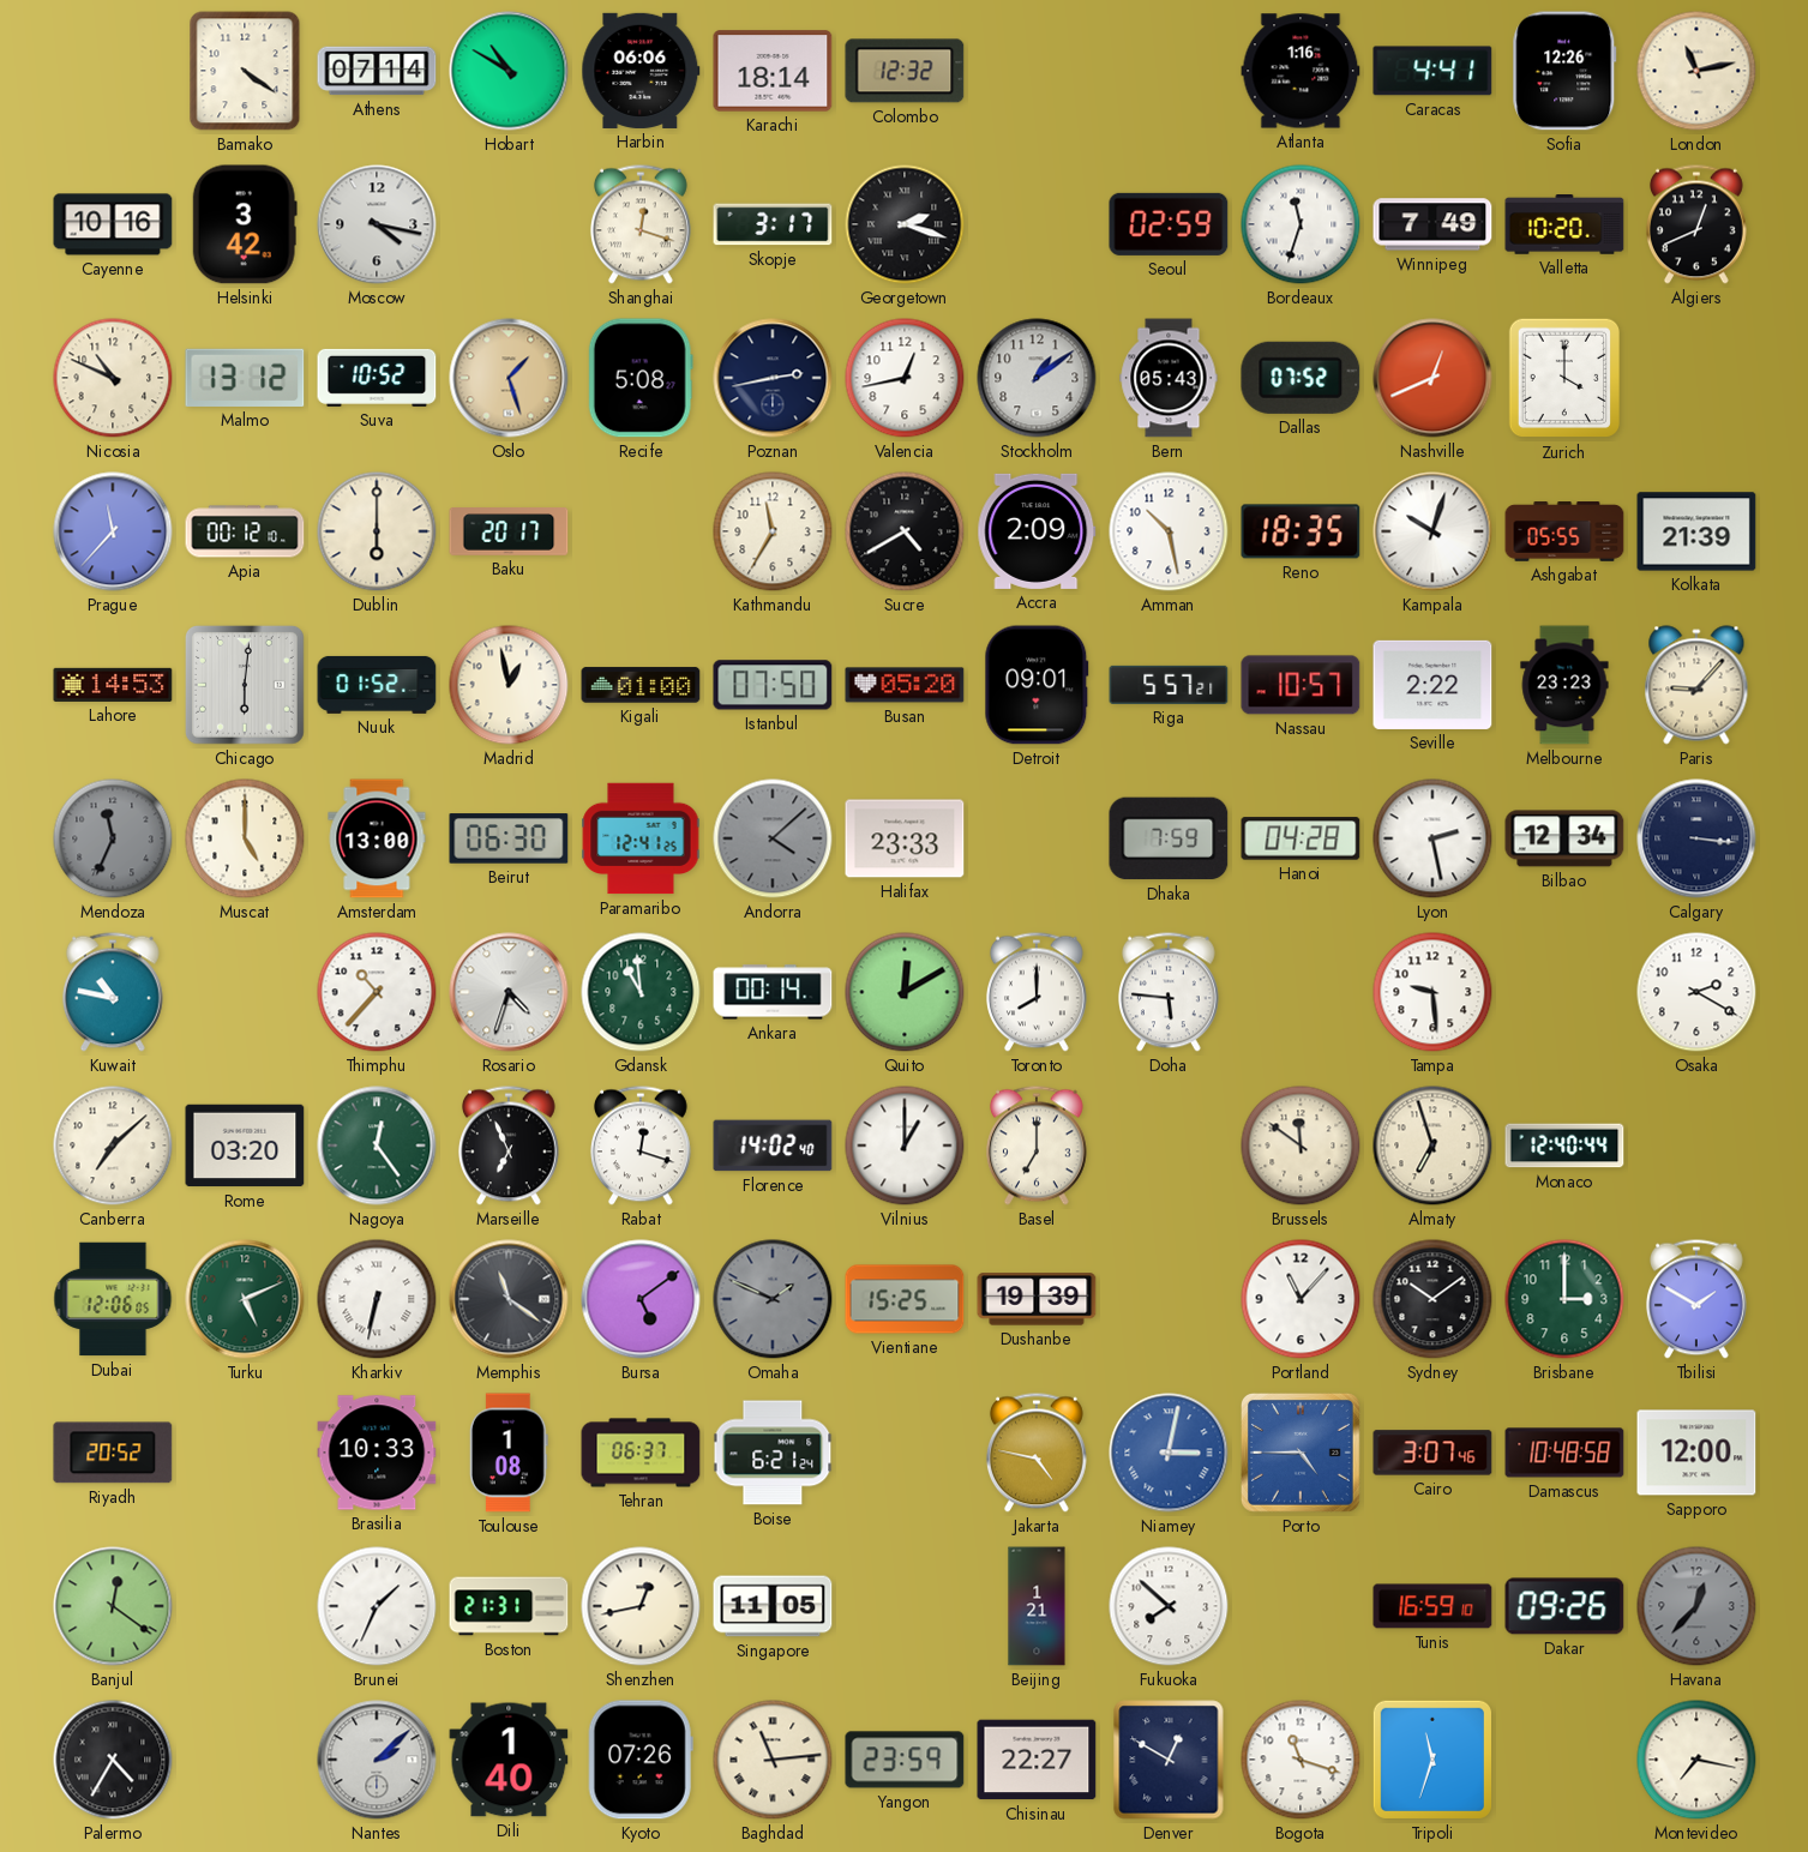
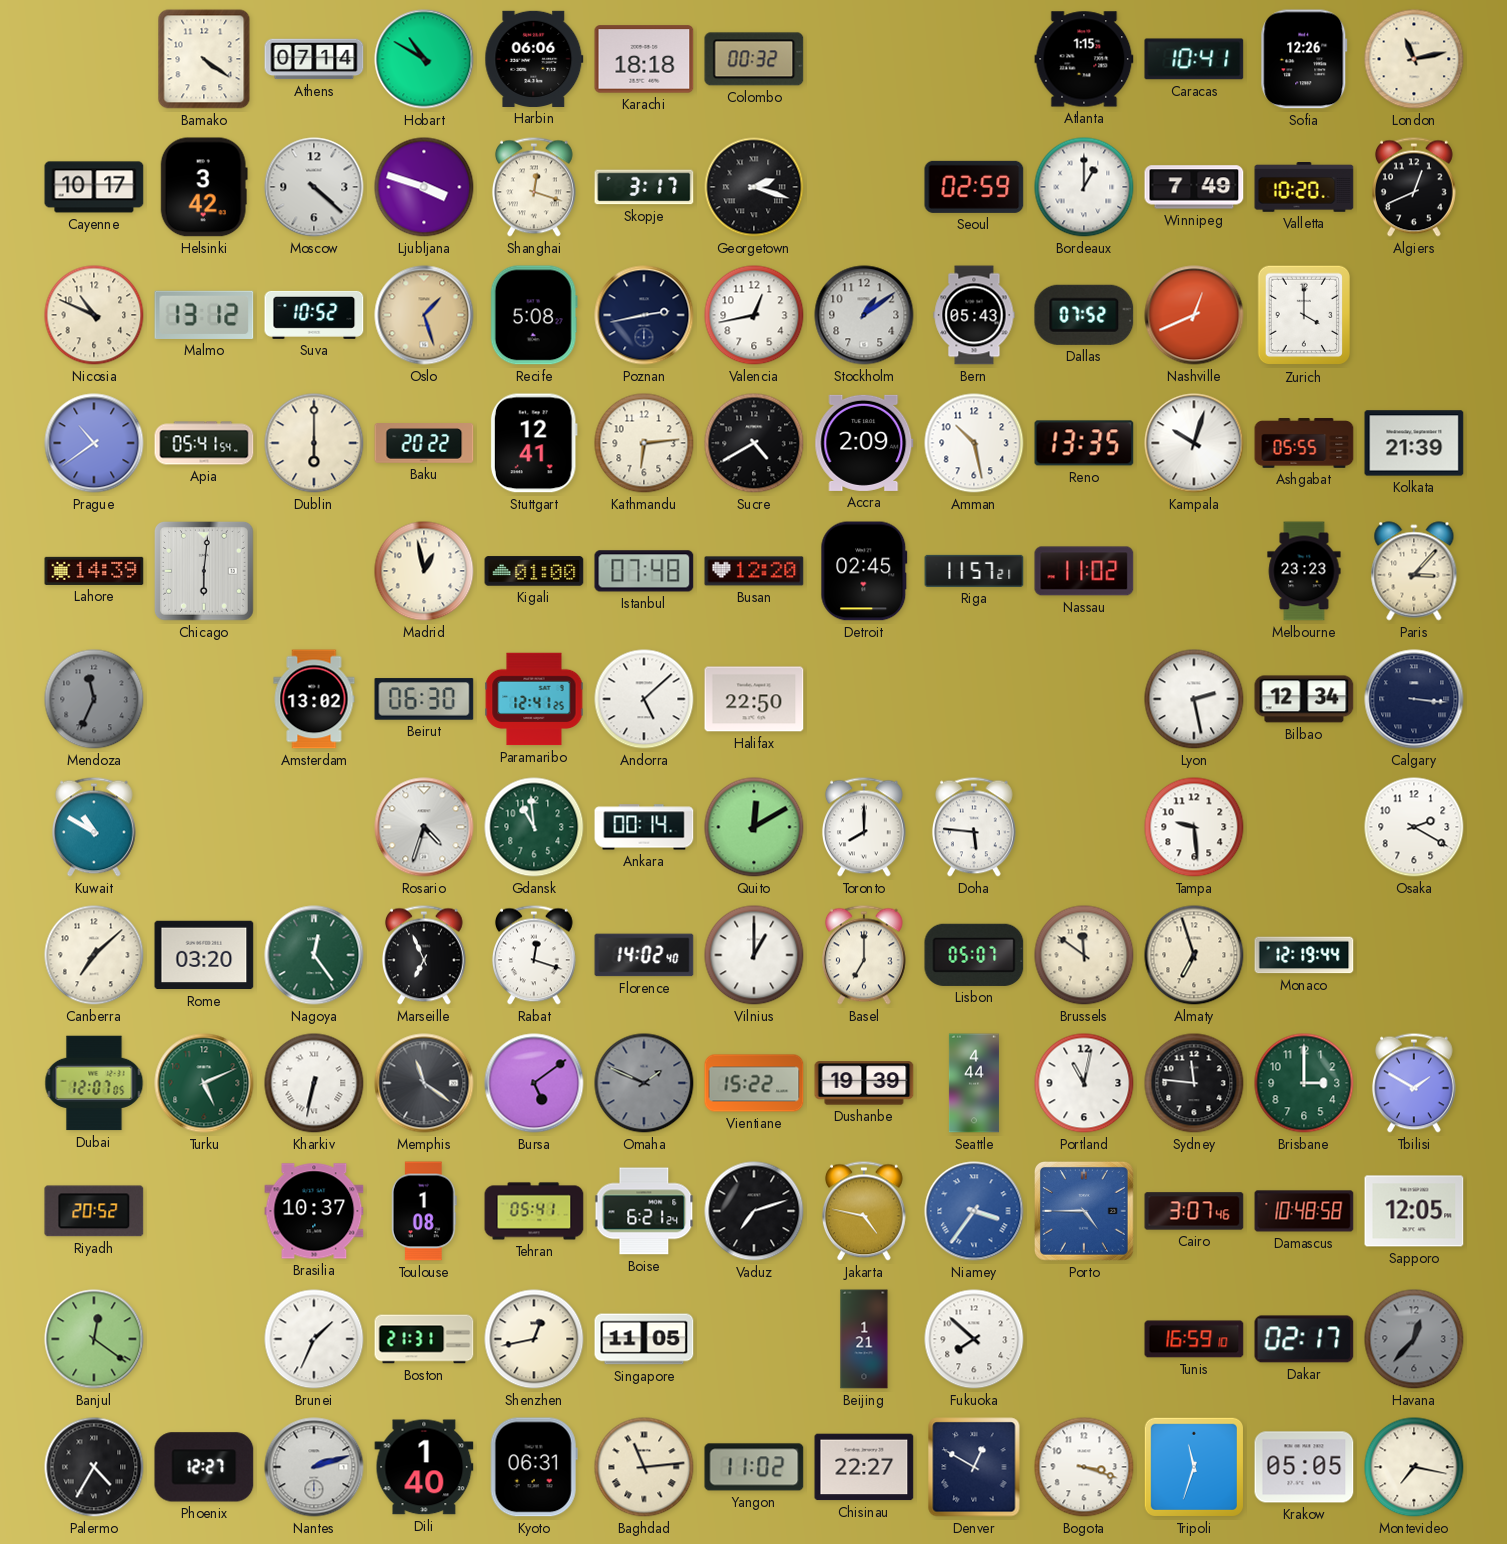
Karachi: 18:14 -> 18:18
Colombo: 12:32 -> 00:32
Atlanta: 1:16 -> 1:15
Caracas: 4:41 -> 10:41
Cayenne: 10:16 -> 10:17
Moscow: 4:17 -> 4:22
Ljubljana: none -> 3:48
Bordeaux: 11:33 -> 1:00
Prague: 11:37 -> 10:39
Apia: 00:12 -> 05:41
Baku: 20:17 -> 20:22
Stuttgart: none -> 12:41
Kathmandu: 11:35 -> 6:14
Reno: 18:35 -> 13:35
Lahore: 14:53 -> 14:39
Nuuk: 01:52 -> none
Istanbul: 07:50 -> 07:48
Busan: 05:20 -> 12:20
Detroit: 09:01 -> 02:45
Riga: 5:57 -> 11:57
Nassau: 10:57 -> 11:02
Seville: 2:22 -> none
Paris: 9:07 -> 3:07
Muscat: 5:00 -> none
Amsterdam: 13:00 -> 13:02
Andorra: 4:08 -> 5:08
Andorra dial: grey -> white
Halifax: 23:33 -> 22:50
Dhaka: 7:59 -> none
Hanoi: 04:28 -> none
Kuwait: 10:47 -> 10:50
Thimphu: 10:37 -> none
Lisbon: none -> 05:07
Monaco: 12:40 -> 12:19
Dubai: 12:06 -> 12:07
Vientiane: 15:25 -> 15:22
Seattle: none -> 4:44
Portland: 11:07 -> 11:02
Sydney: 10:09 -> 11:46
Brasilia: 10:33 -> 10:37
Tehran: 06:37 -> 05:41
Vaduz: none -> 7:12
Niamey: 3:02 -> 3:36
Sapporo: 12:00 -> 12:05
Dakar: 09:26 -> 02:17
Phoenix: none -> 12:27
Nantes: 2:08 -> 2:12
Kyoto: 07:26 -> 06:31
Yangon: 23:59 -> 11:02
Bogota: 11:18 -> 3:18
Krakow: none -> 05:05
